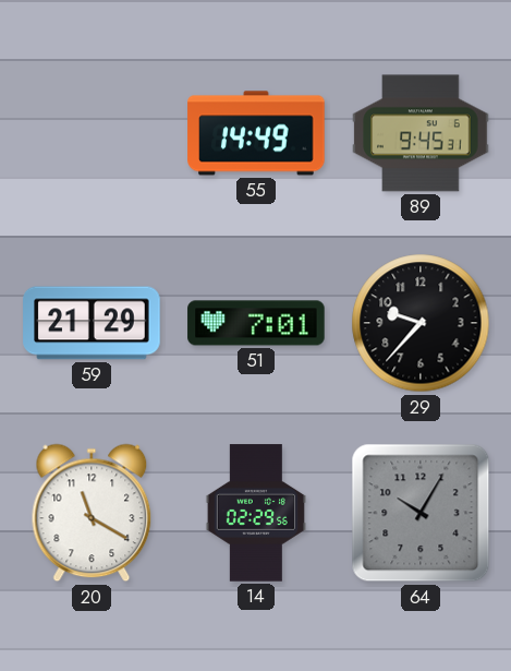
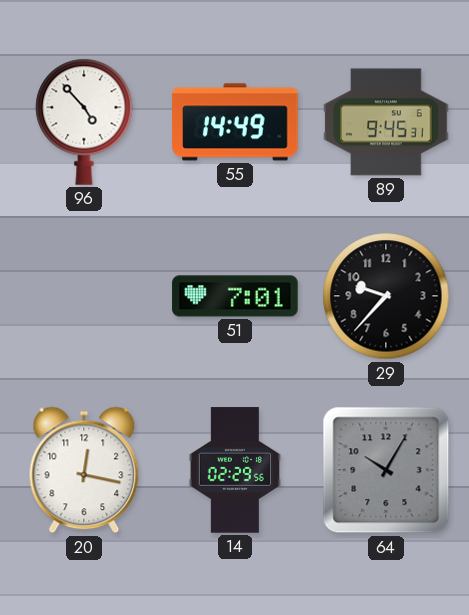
96: none -> 4:53
59: 21:29 -> none
20: 11:20 -> 12:17
